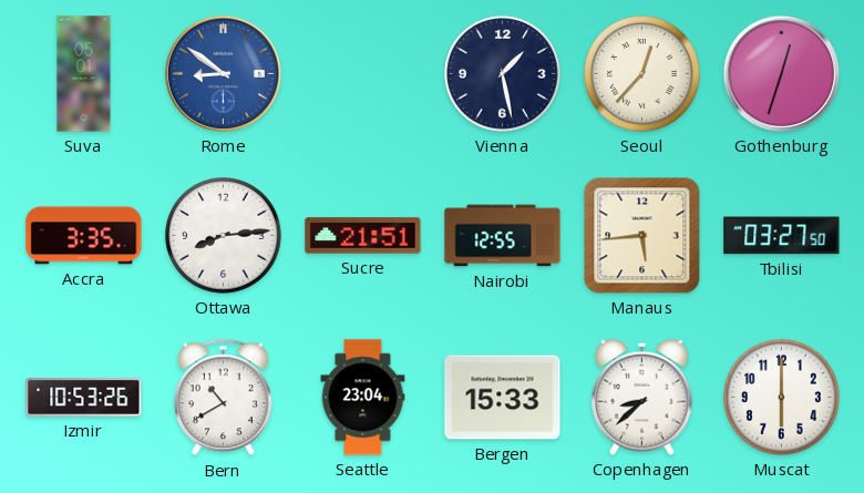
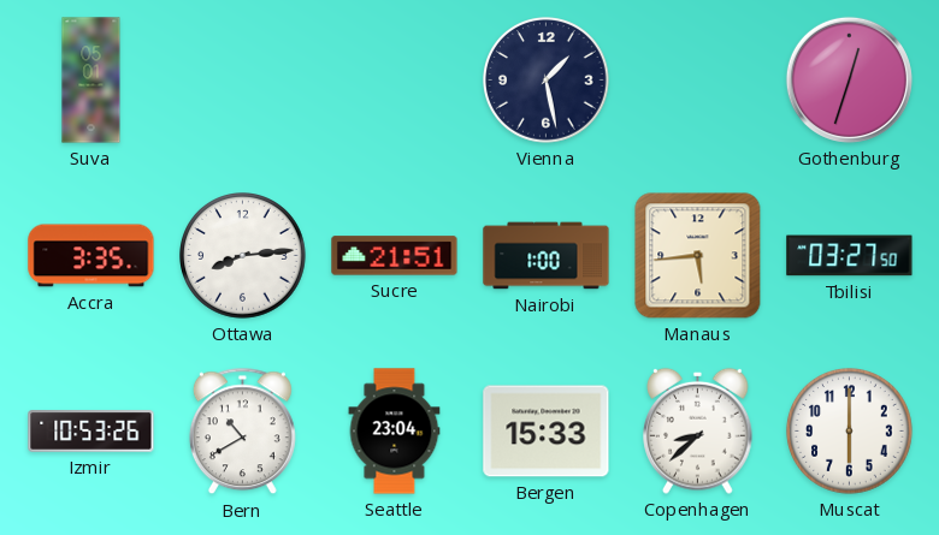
Rome: 8:51 -> none
Seoul: 12:37 -> none
Nairobi: 12:55 -> 1:00
